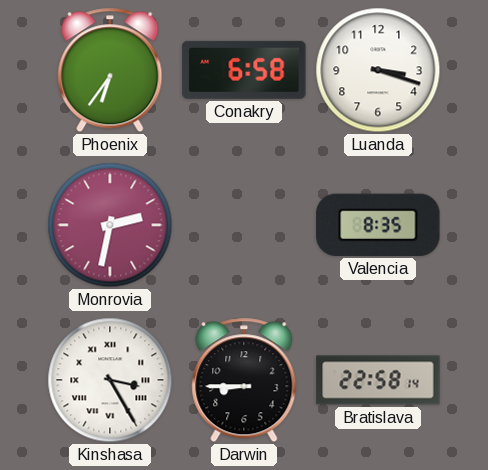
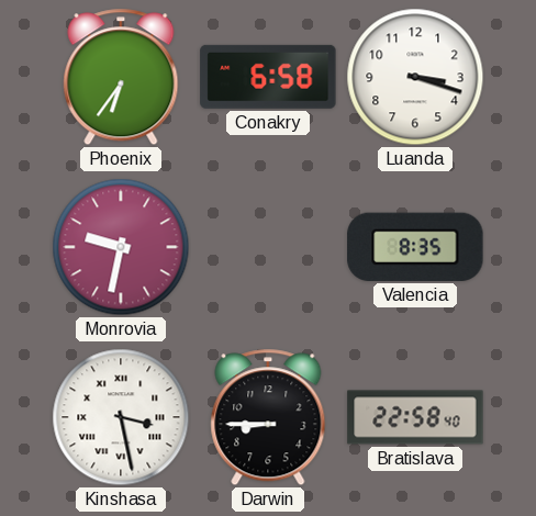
Monrovia: 2:32 -> 9:32
Kinshasa: 3:25 -> 3:28
Bratislava: 22:58:14 -> 22:58:40
